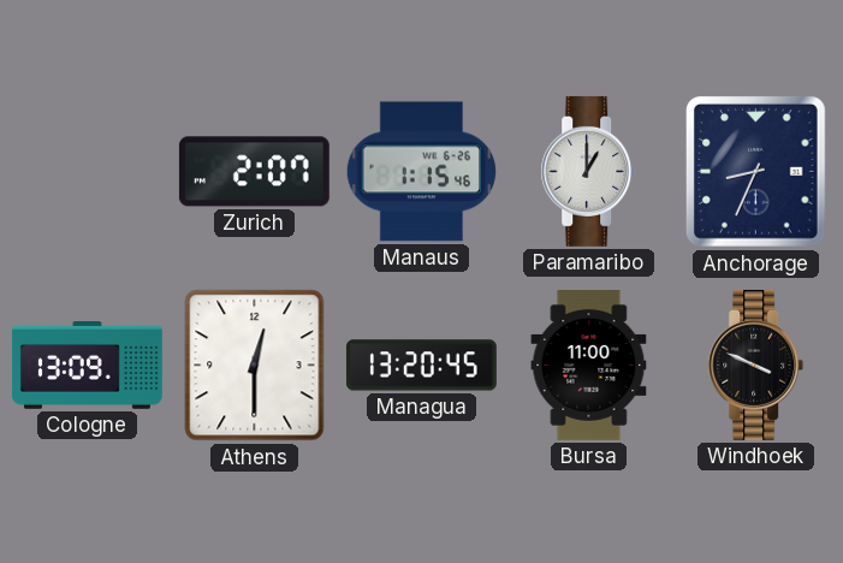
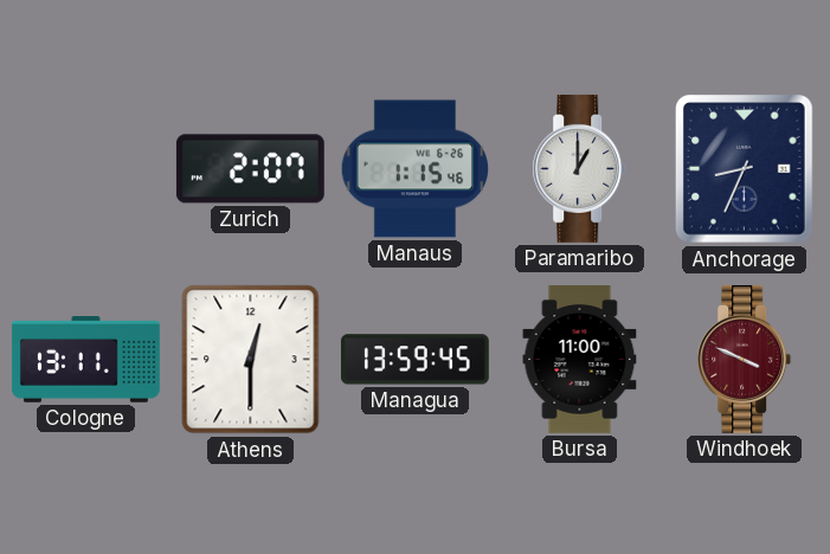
Cologne: 13:09 -> 13:11
Managua: 13:20 -> 13:59
Windhoek dial: black -> burgundy
